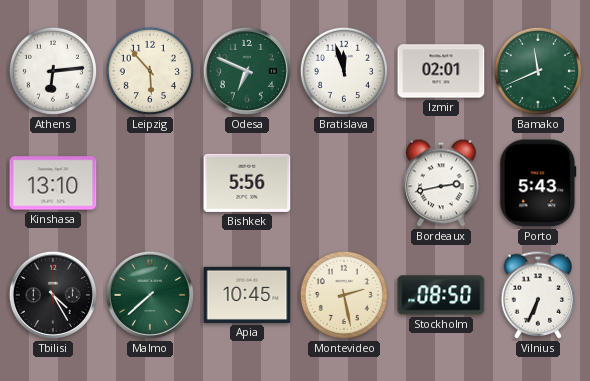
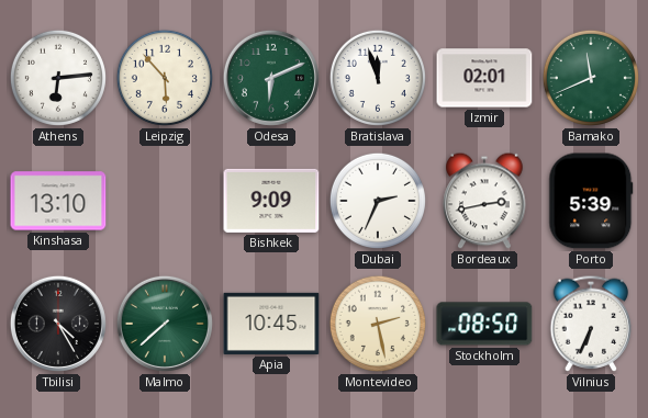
Odesa: 6:49 -> 6:11
Bishkek: 5:56 -> 9:09
Dubai: none -> 2:34
Porto: 5:43 -> 5:39
